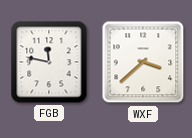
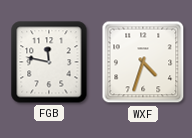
WXF: 3:38 -> 4:33
